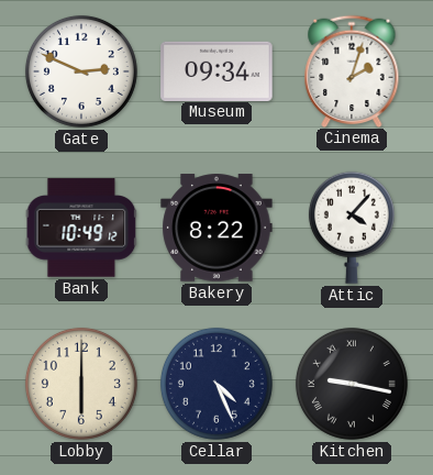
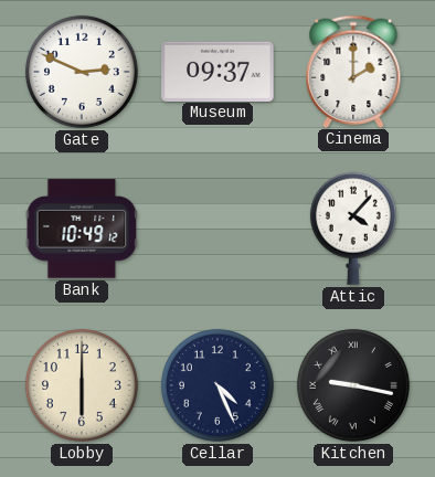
Museum: 09:34 -> 09:37
Cinema: 2:03 -> 2:00
Bakery: 8:22 -> none
